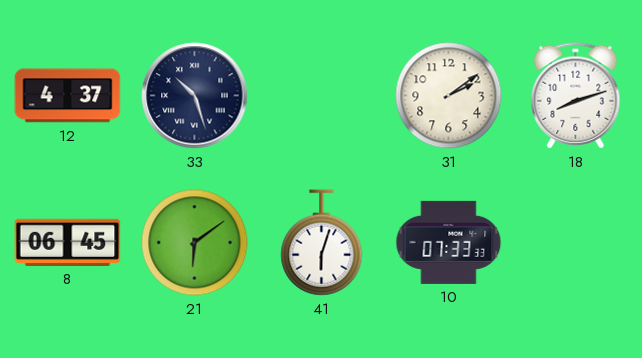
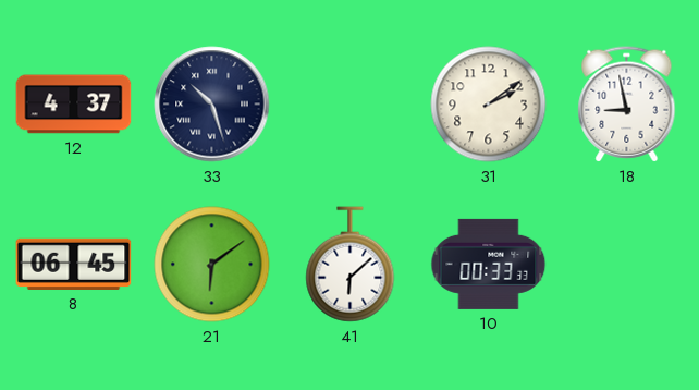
18: 8:12 -> 8:58
41: 6:03 -> 6:08
10: 07:33 -> 00:33
